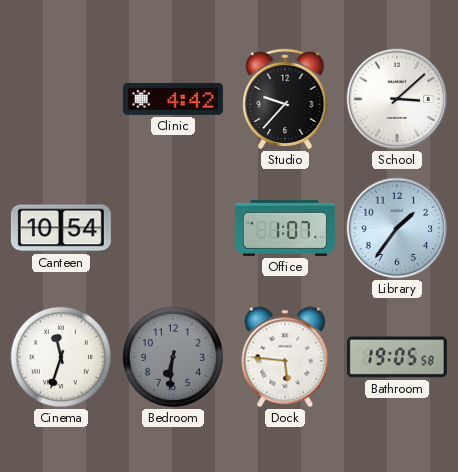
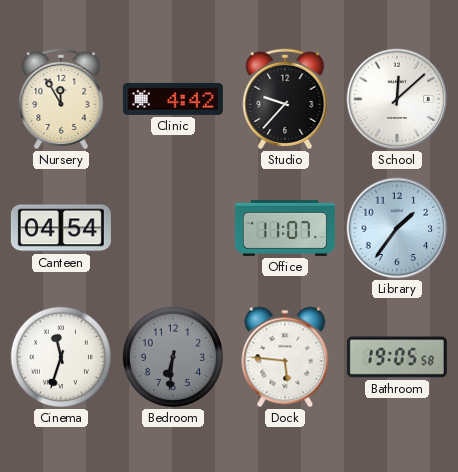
Nursery: none -> 11:55
School: 3:08 -> 12:08
Canteen: 10:54 -> 04:54
Office: 1:07 -> 11:07
